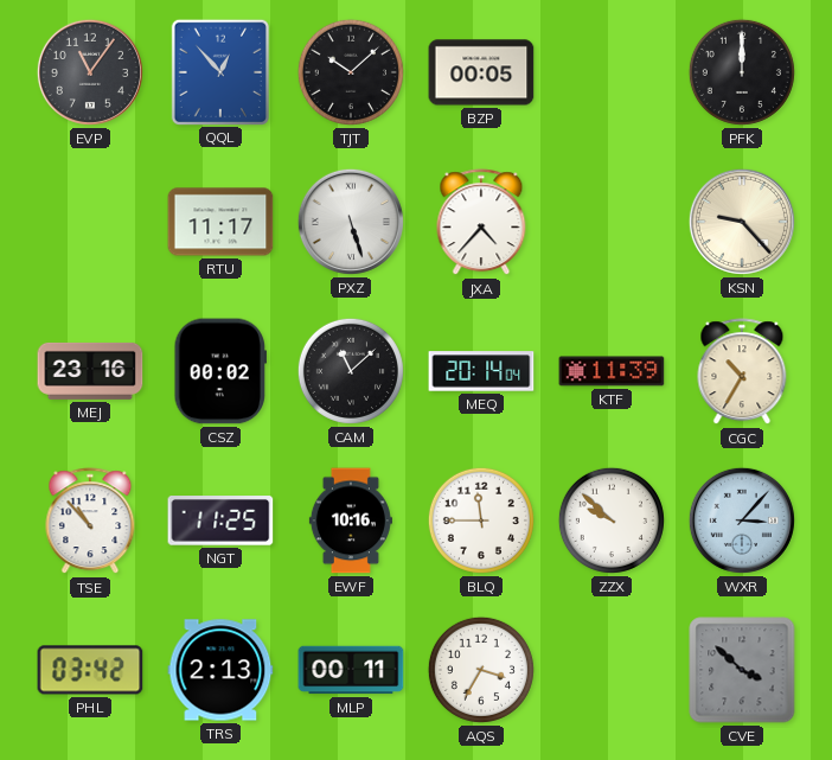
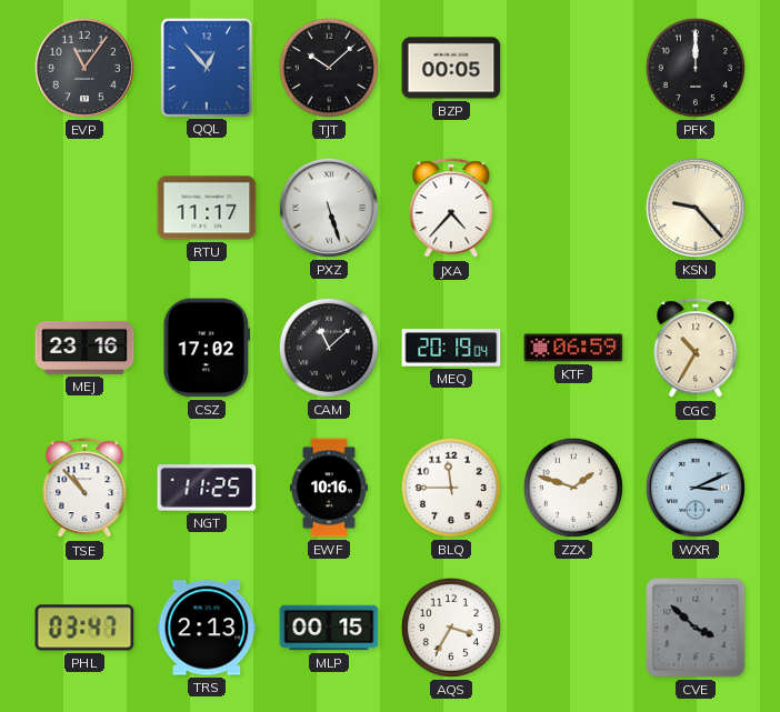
CSZ: 00:02 -> 17:02
MEQ: 20:14 -> 20:19
KTF: 11:39 -> 06:59
ZZX: 9:52 -> 1:48
WXR: 3:07 -> 3:11
PHL: 03:42 -> 03:47
MLP: 00:11 -> 00:15
